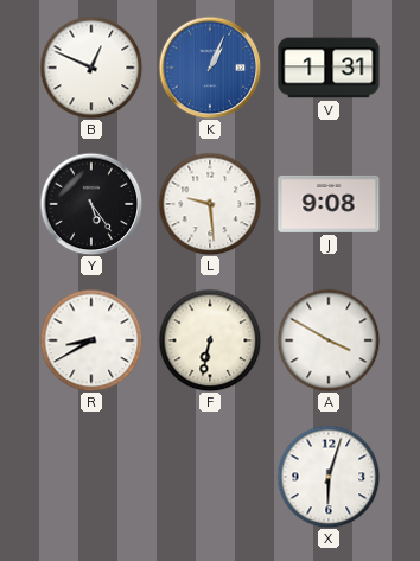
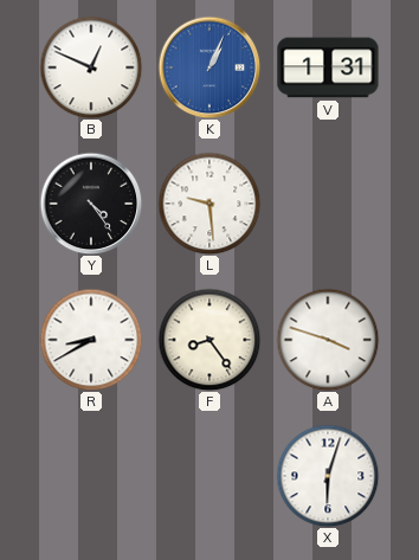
Y: 5:24 -> 4:24
J: 9:08 -> none
F: 6:32 -> 8:24
A: 3:50 -> 3:48
